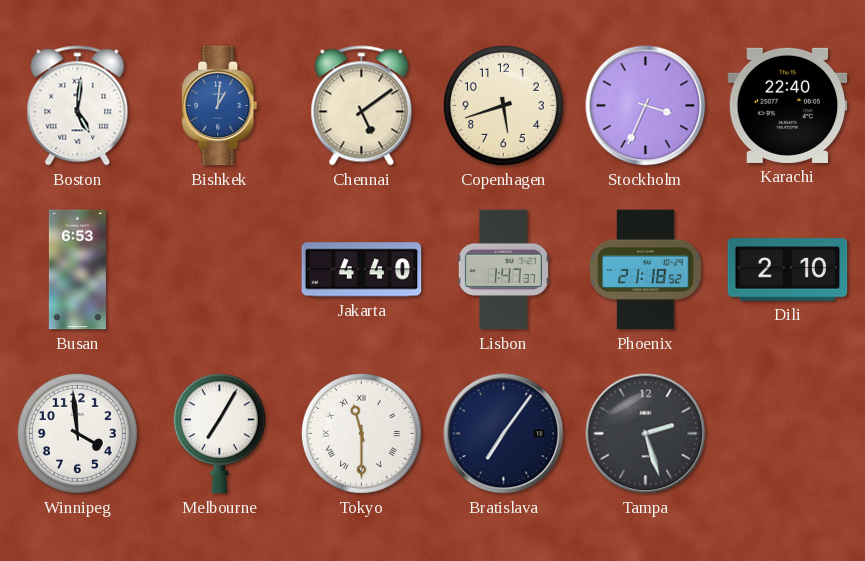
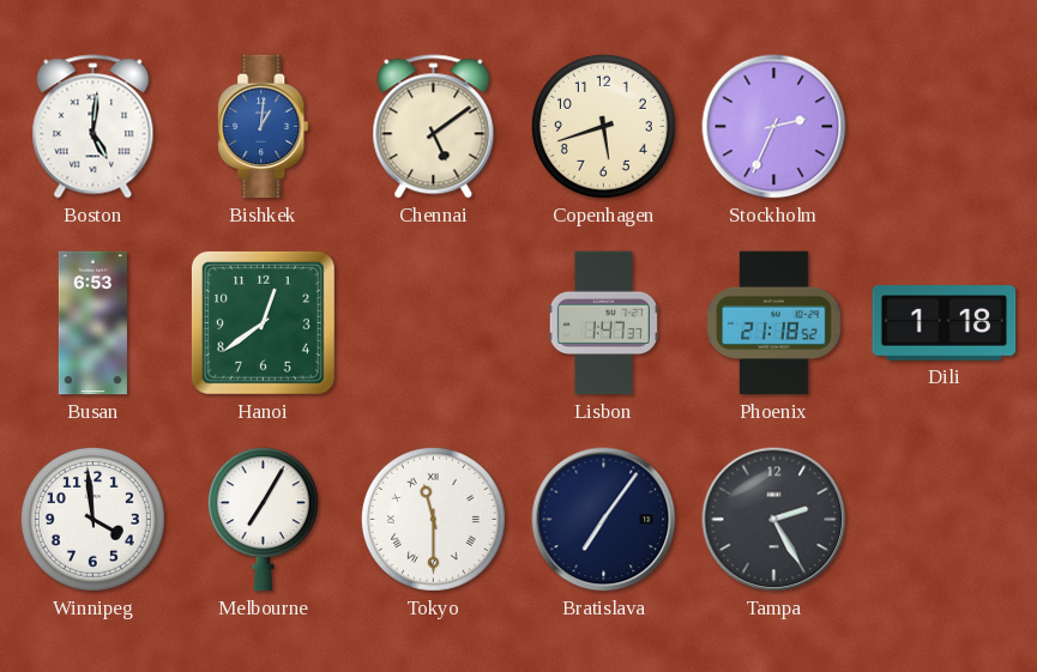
Stockholm: 3:34 -> 2:34
Karachi: 22:40 -> none
Hanoi: none -> 12:39
Jakarta: 4:40 -> none
Dili: 2:10 -> 1:18
Tampa: 2:27 -> 2:25
